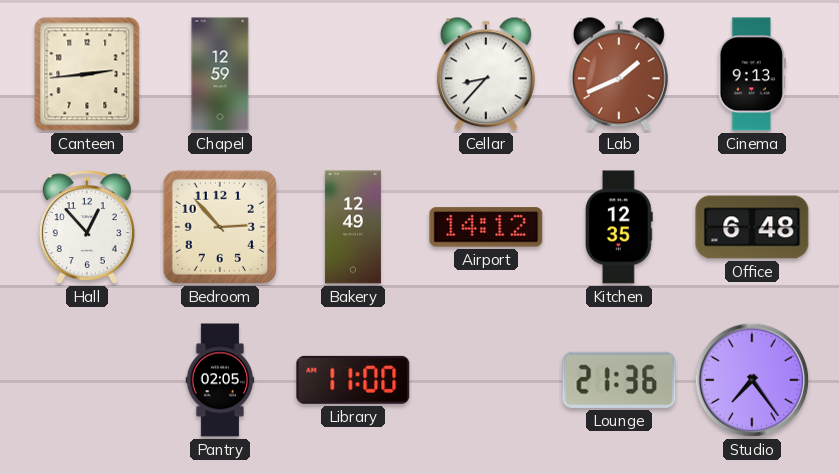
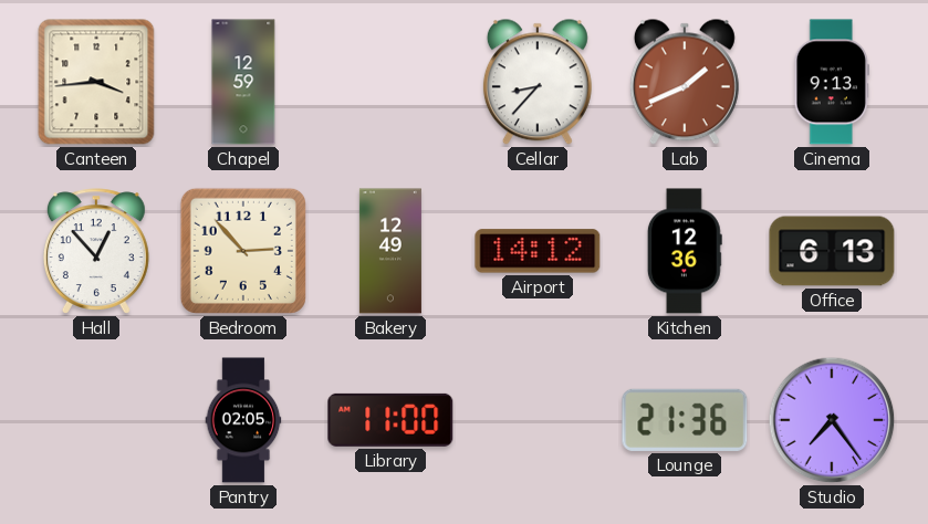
Canteen: 2:44 -> 3:44
Kitchen: 12:35 -> 12:36
Office: 6:48 -> 6:13
